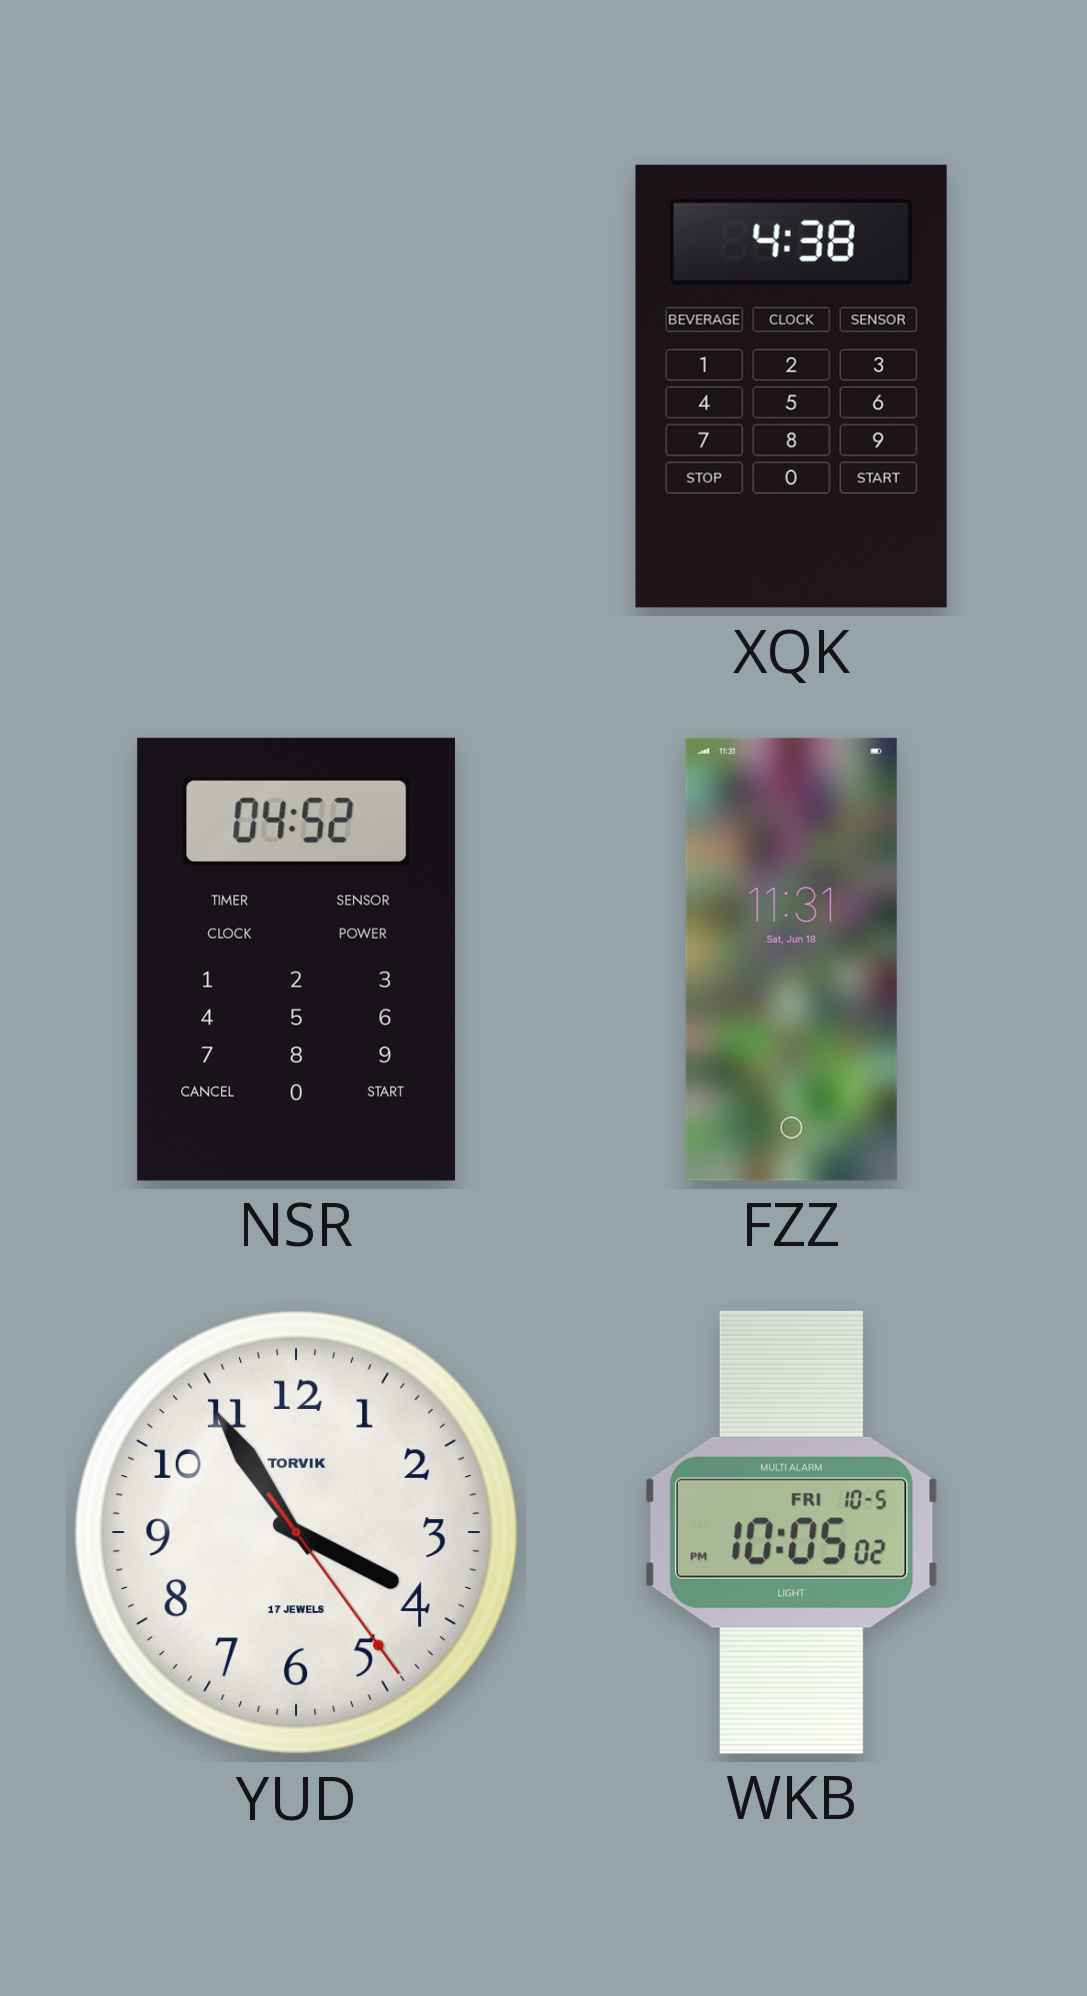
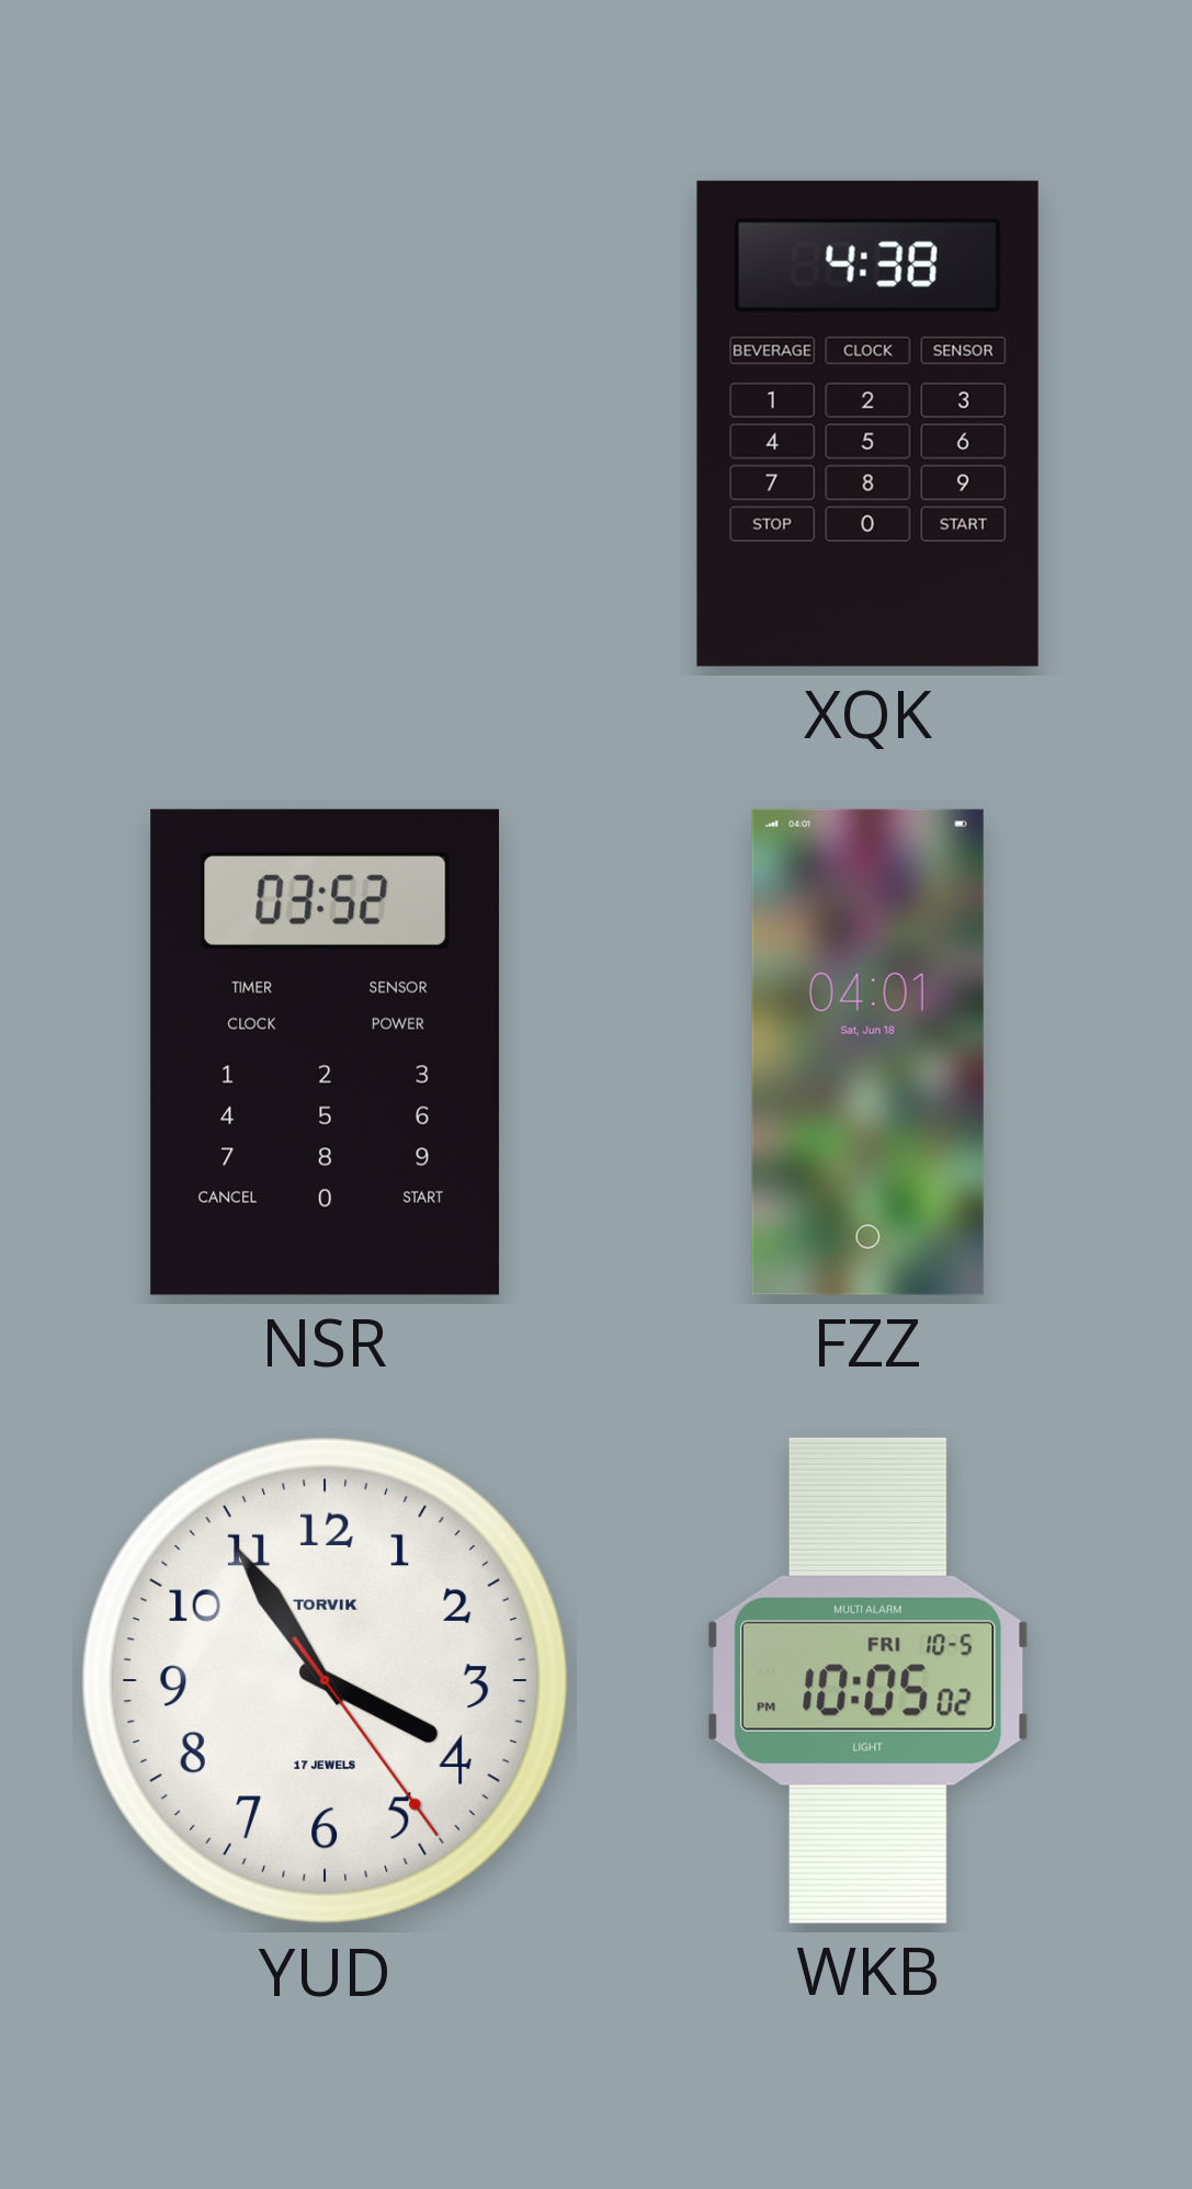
NSR: 04:52 -> 03:52
FZZ: 11:31 -> 04:01
